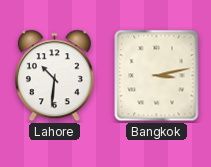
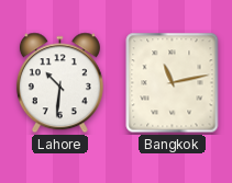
Bangkok: 3:13 -> 11:13
